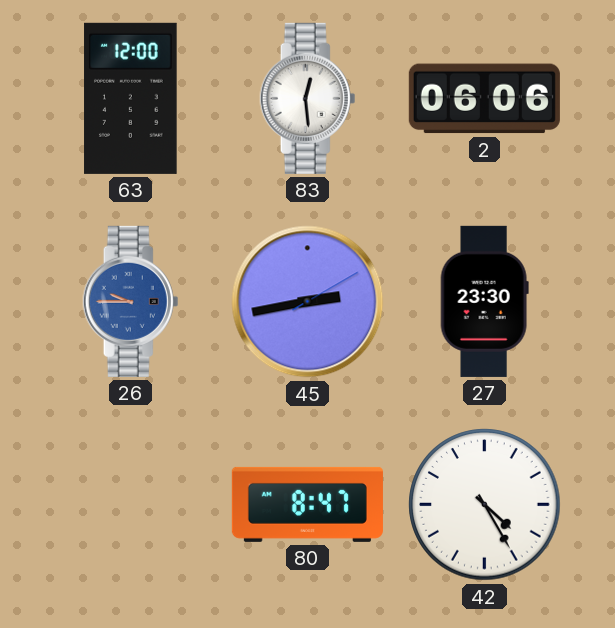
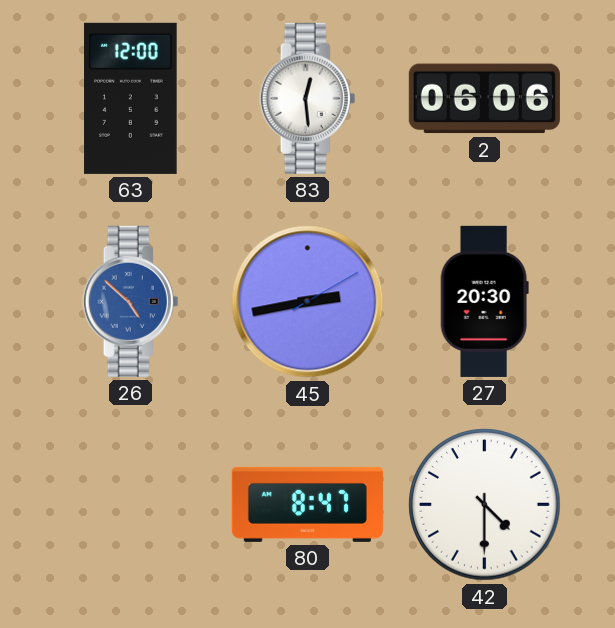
26: 9:45 -> 4:52
27: 23:30 -> 20:30
42: 4:25 -> 4:30
